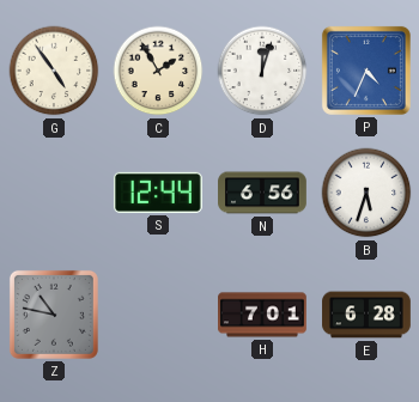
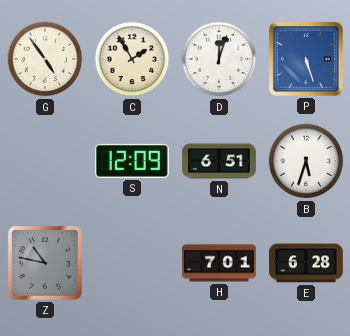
P: 4:34 -> 5:27
S: 12:44 -> 12:09
N: 6:56 -> 6:51
